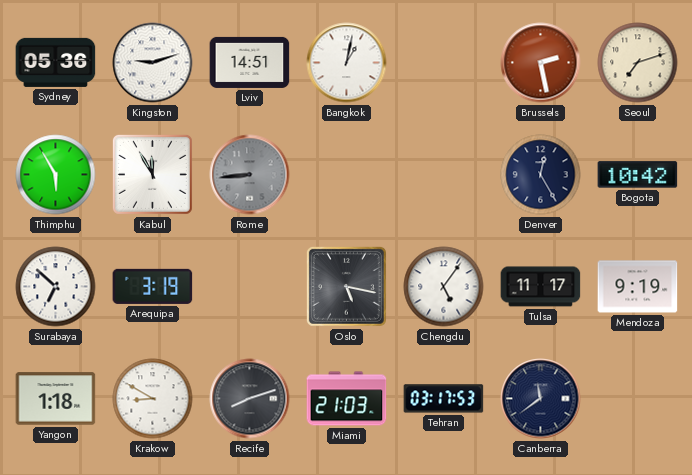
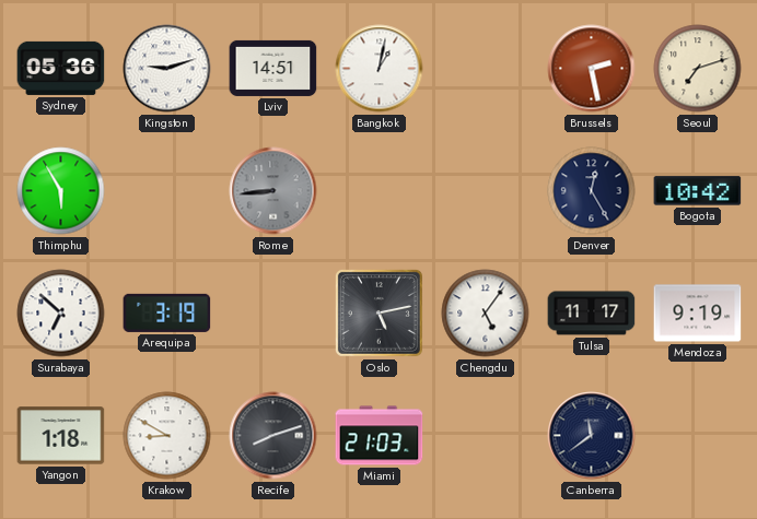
Kabul: 11:55 -> none
Oslo: 5:17 -> 5:13
Tehran: 03:17 -> none
